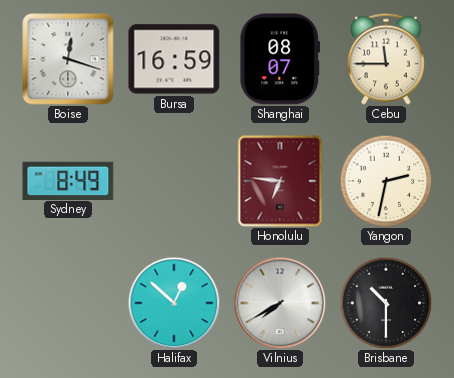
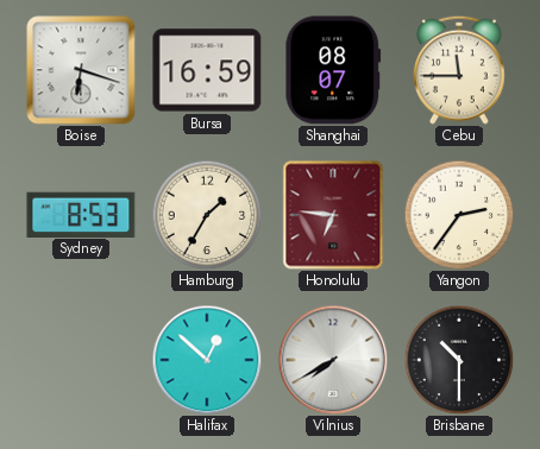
Boise: 12:18 -> 6:18
Sydney: 8:49 -> 8:53
Hamburg: none -> 1:35
Yangon: 2:32 -> 2:36
